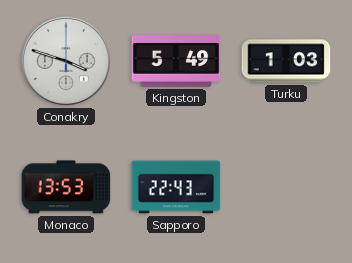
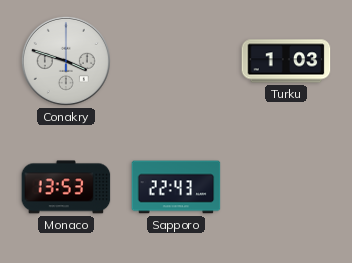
Kingston: 5:49 -> none
